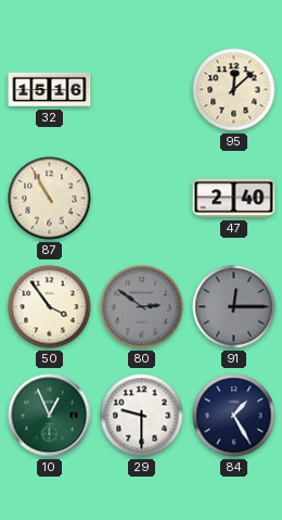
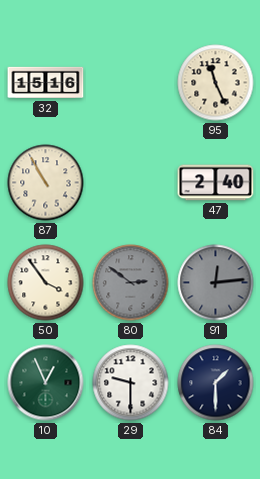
95: 12:08 -> 11:26
91: 12:15 -> 12:14
84: 1:25 -> 1:30
